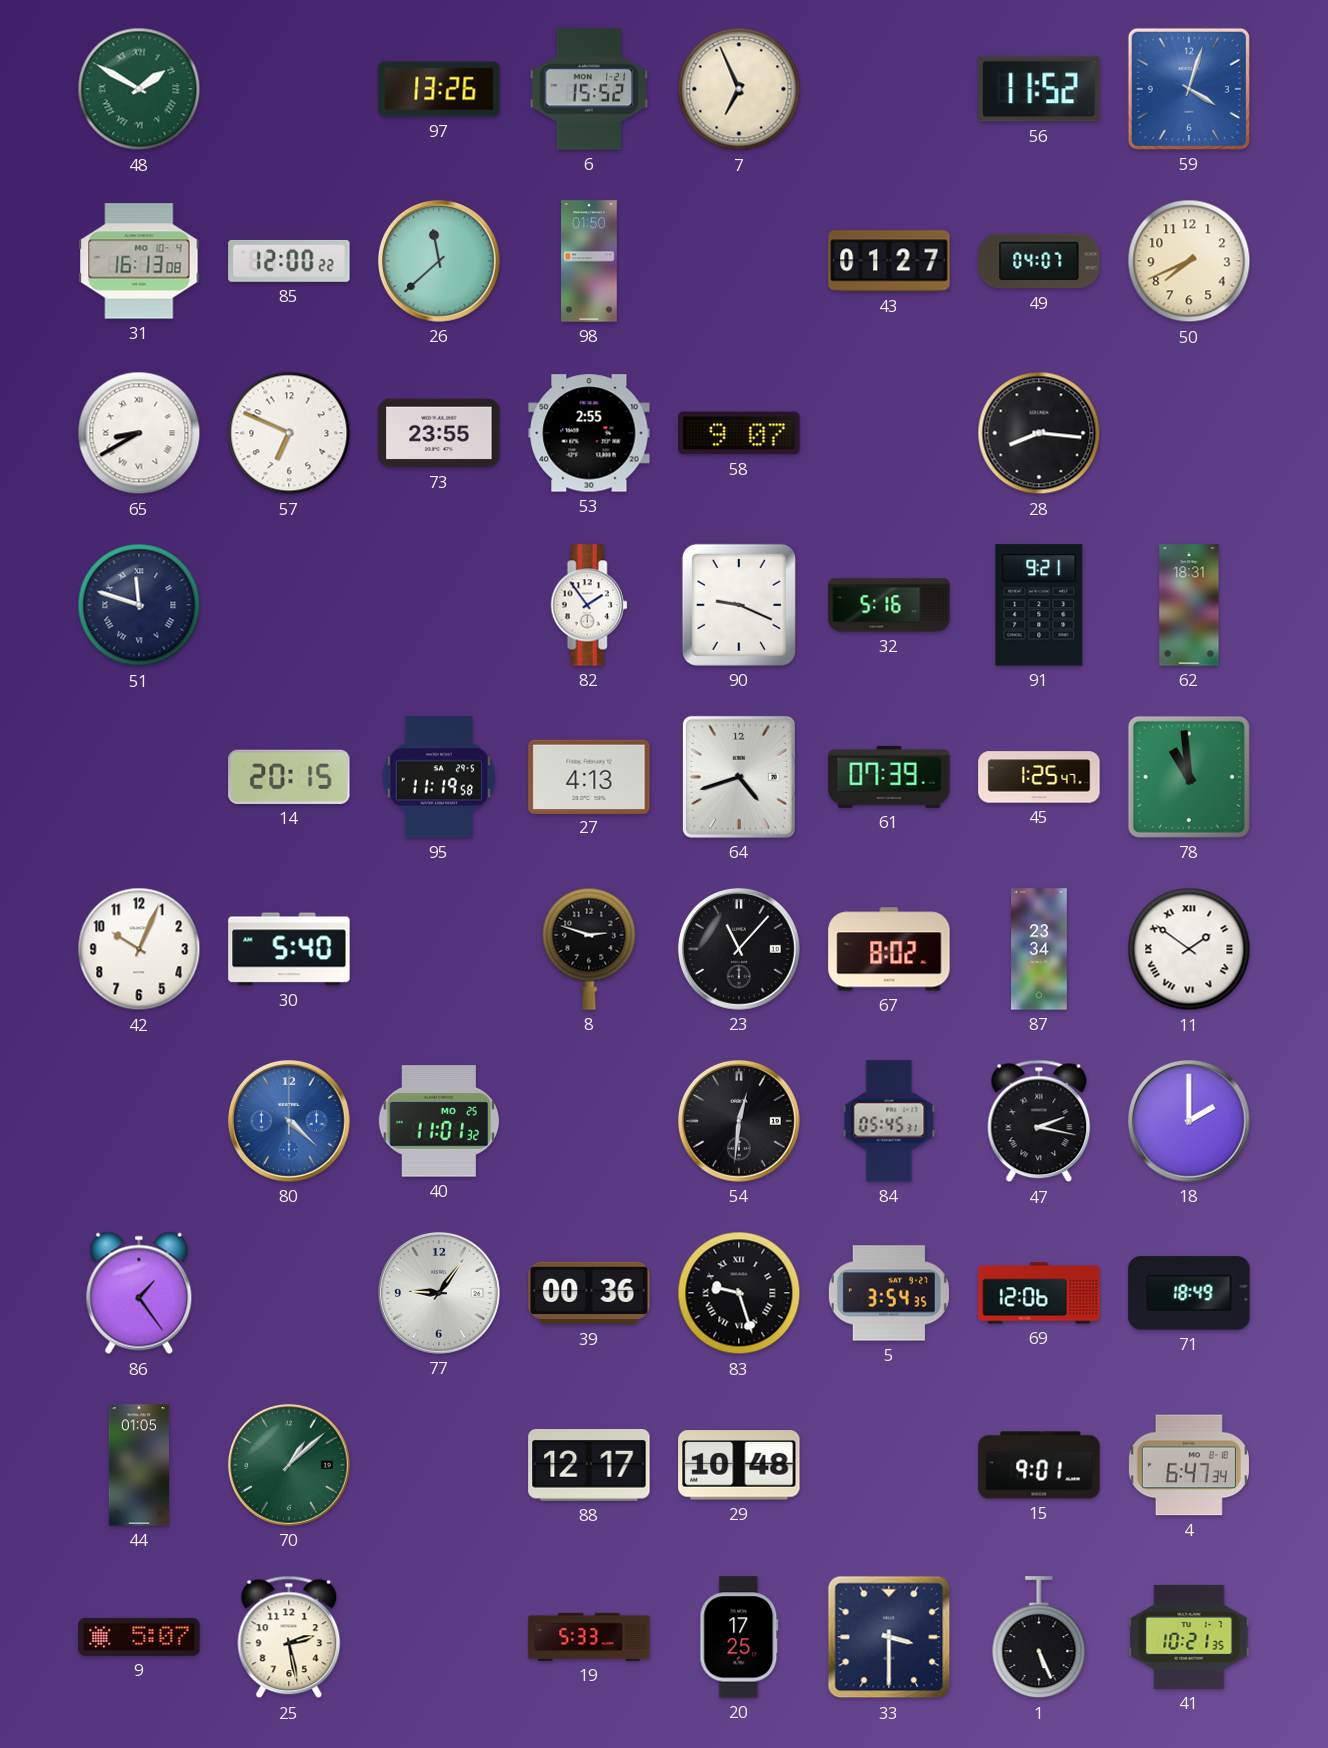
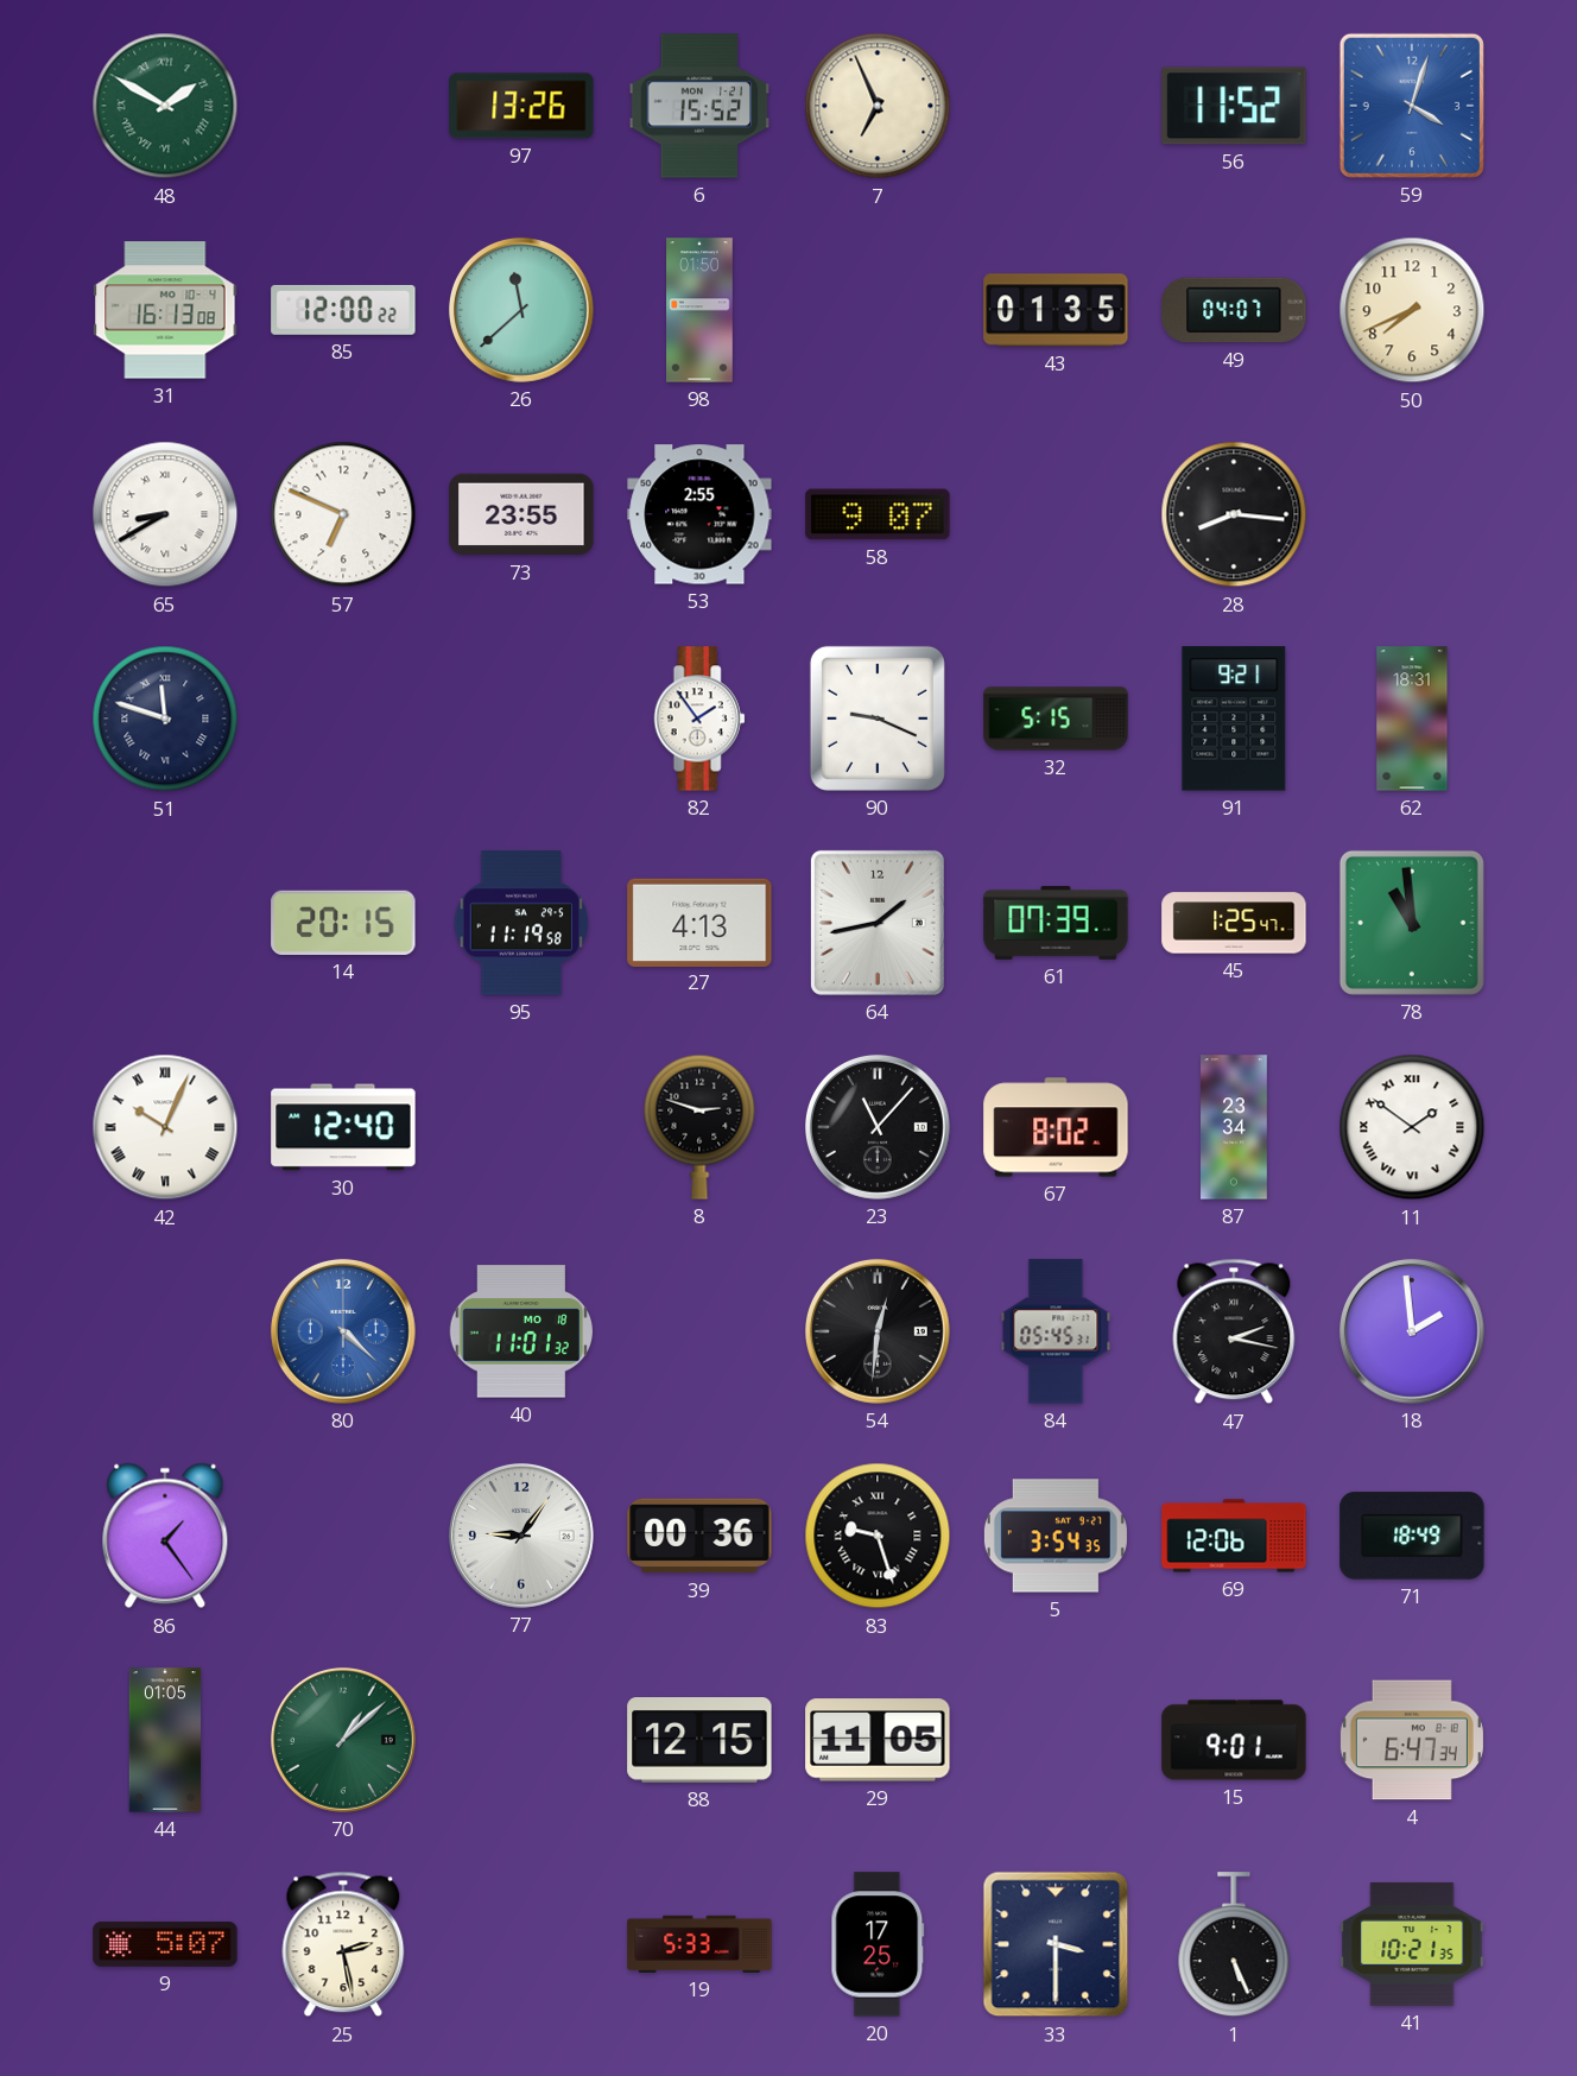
43: 01:27 -> 01:35
32: 5:16 -> 5:15
64: 4:42 -> 1:43
42 numerals: Arabic -> Roman
30: 5:40 -> 12:40
40 date: MO 25 -> MO 18
18: 2:00 -> 1:59
88: 12:17 -> 12:15
29: 10:48 -> 11:05
